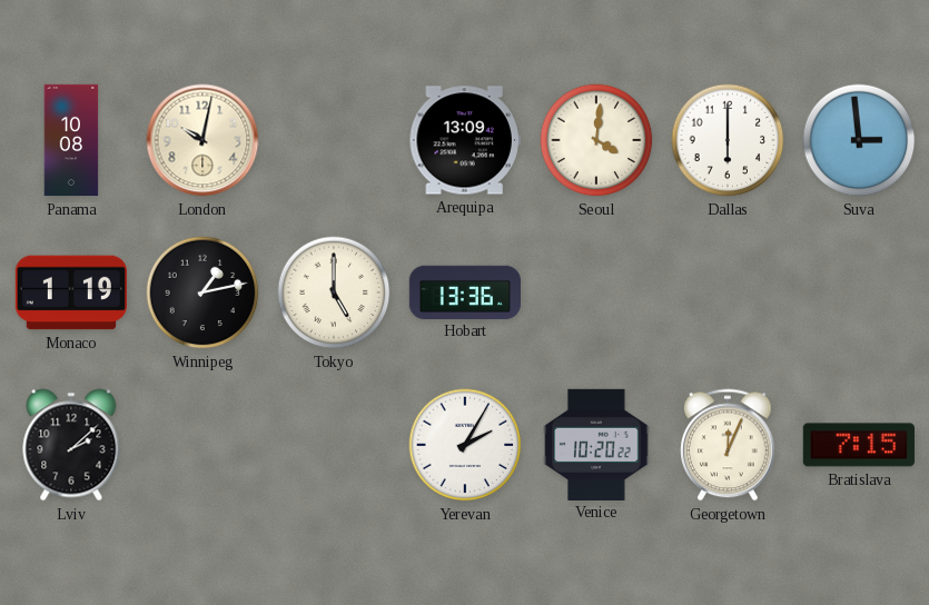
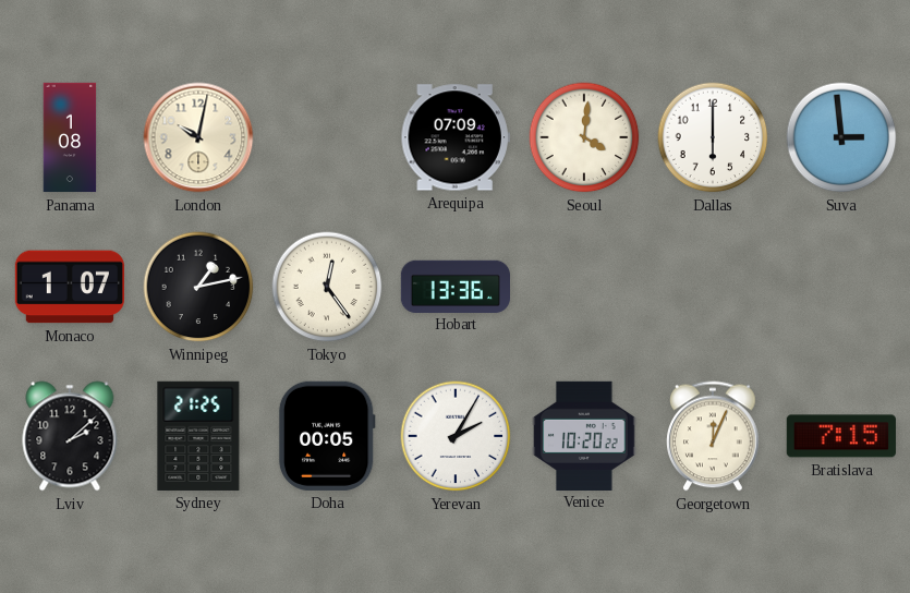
Panama: 10:08 -> 1:08
Arequipa: 13:09 -> 07:09
Monaco: 1:19 -> 1:07
Tokyo: 5:00 -> 12:24
Sydney: none -> 21:25
Doha: none -> 00:05
